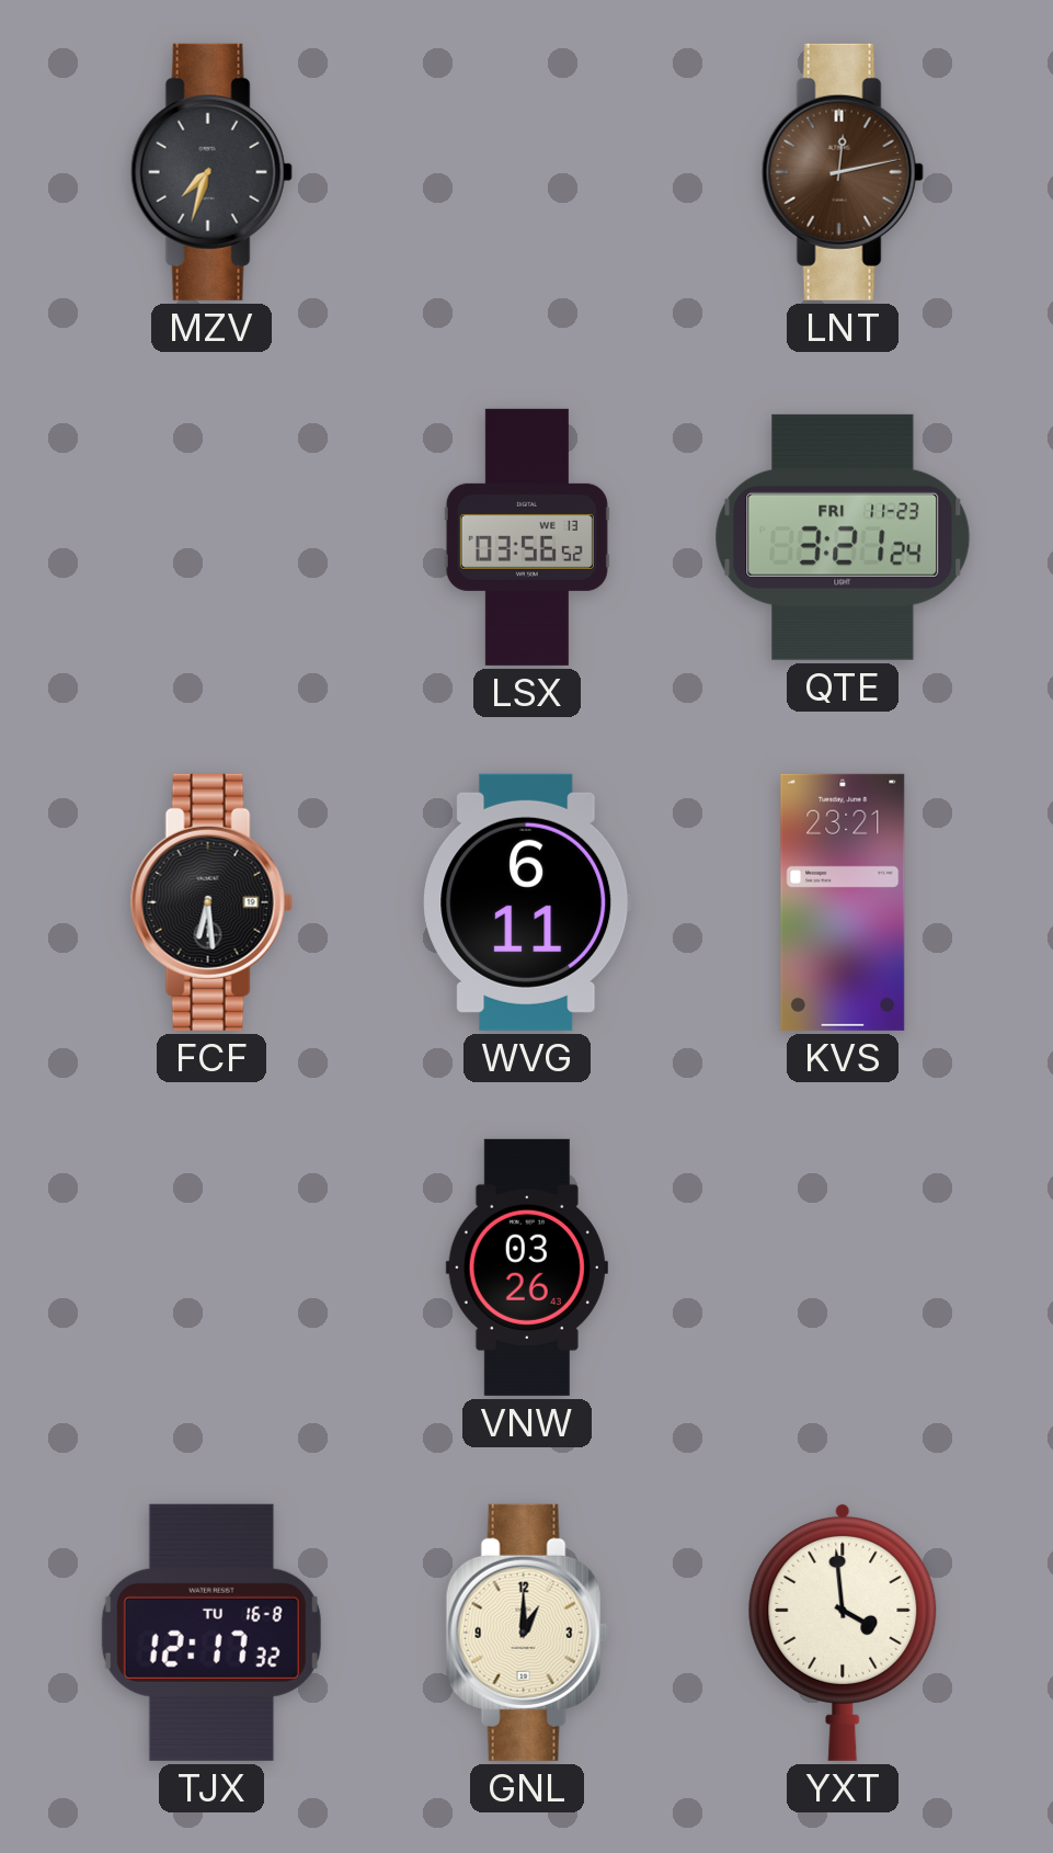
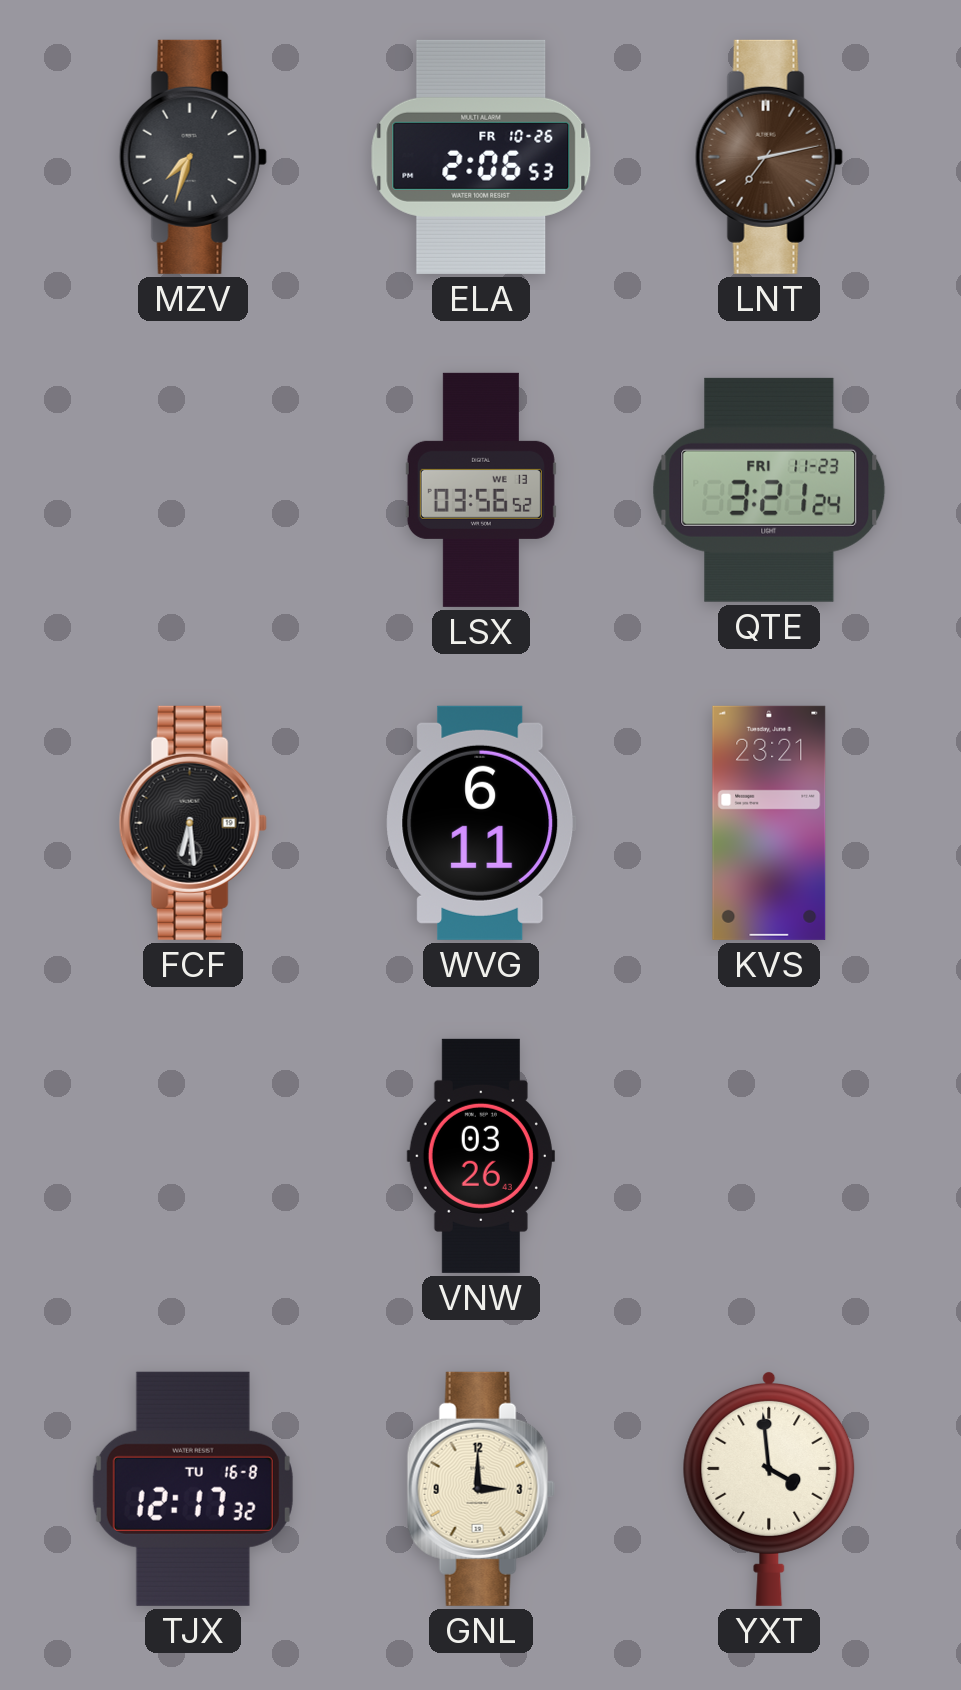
ELA: none -> 2:06
LNT: 12:13 -> 7:13
GNL: 1:00 -> 3:00
